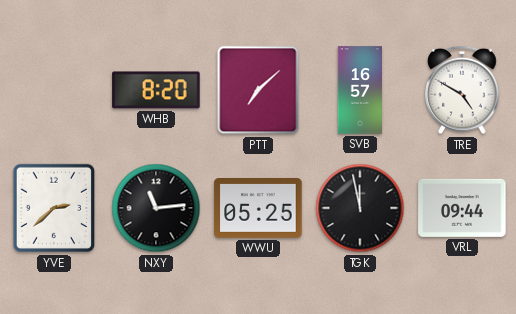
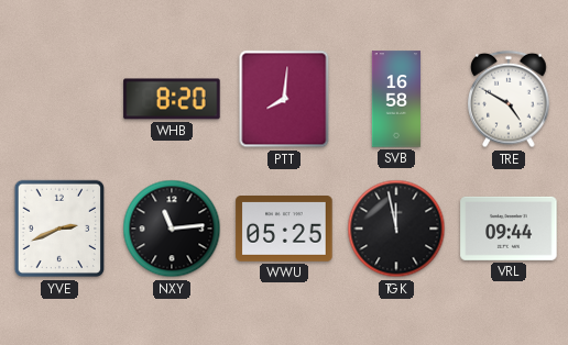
PTT: 7:08 -> 8:01
SVB: 16:57 -> 16:58
YVE: 2:38 -> 2:41
